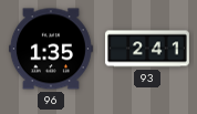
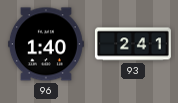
96: 1:35 -> 1:40
